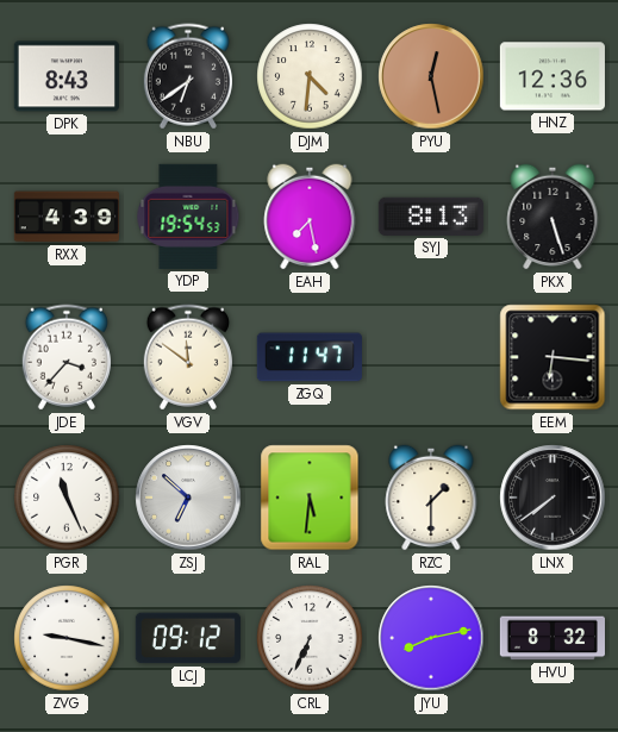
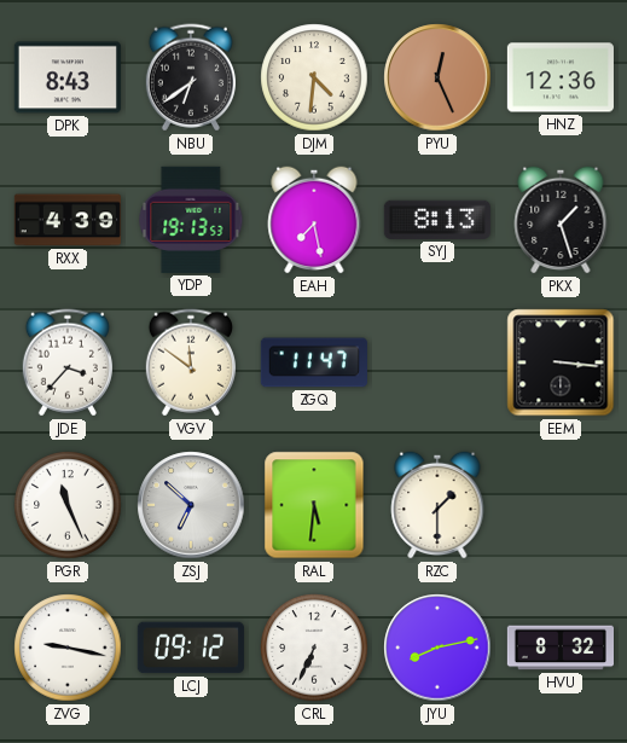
PYU: 12:28 -> 12:26
YDP: 19:54 -> 19:13
PKX: 5:27 -> 1:27
EEM: 6:16 -> 3:16
LNX: 7:39 -> none
